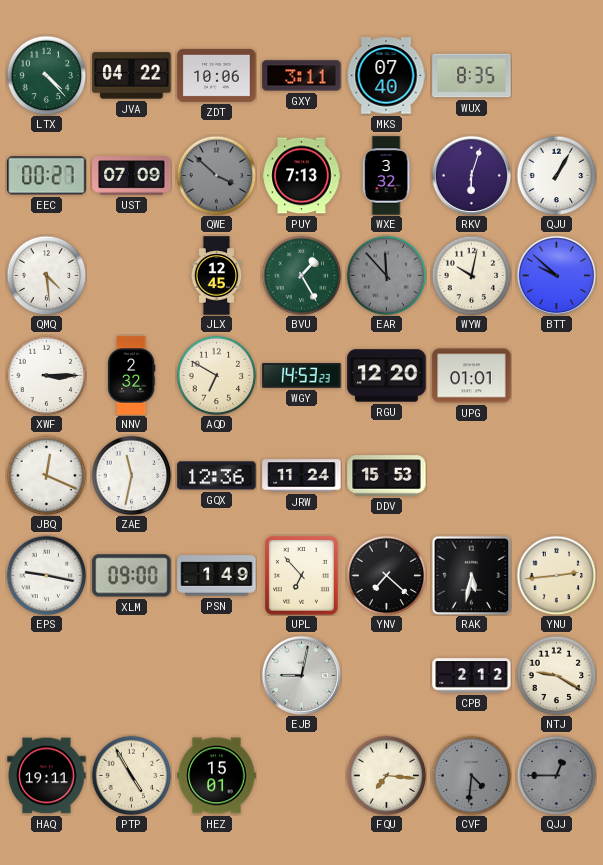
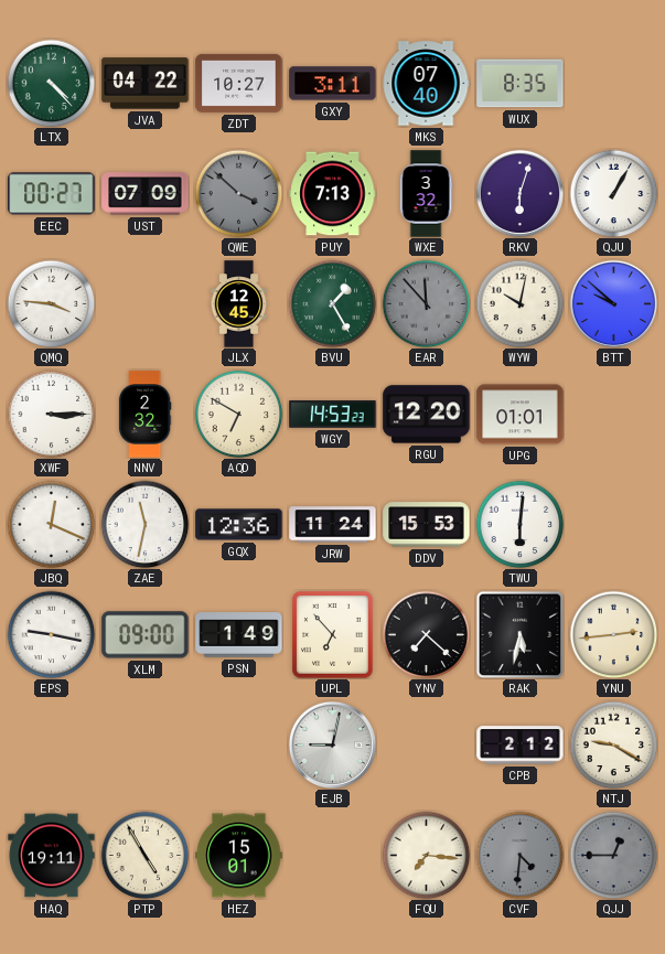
ZDT: 10:06 -> 10:27
QMQ: 4:29 -> 3:46
TWU: none -> 6:01
